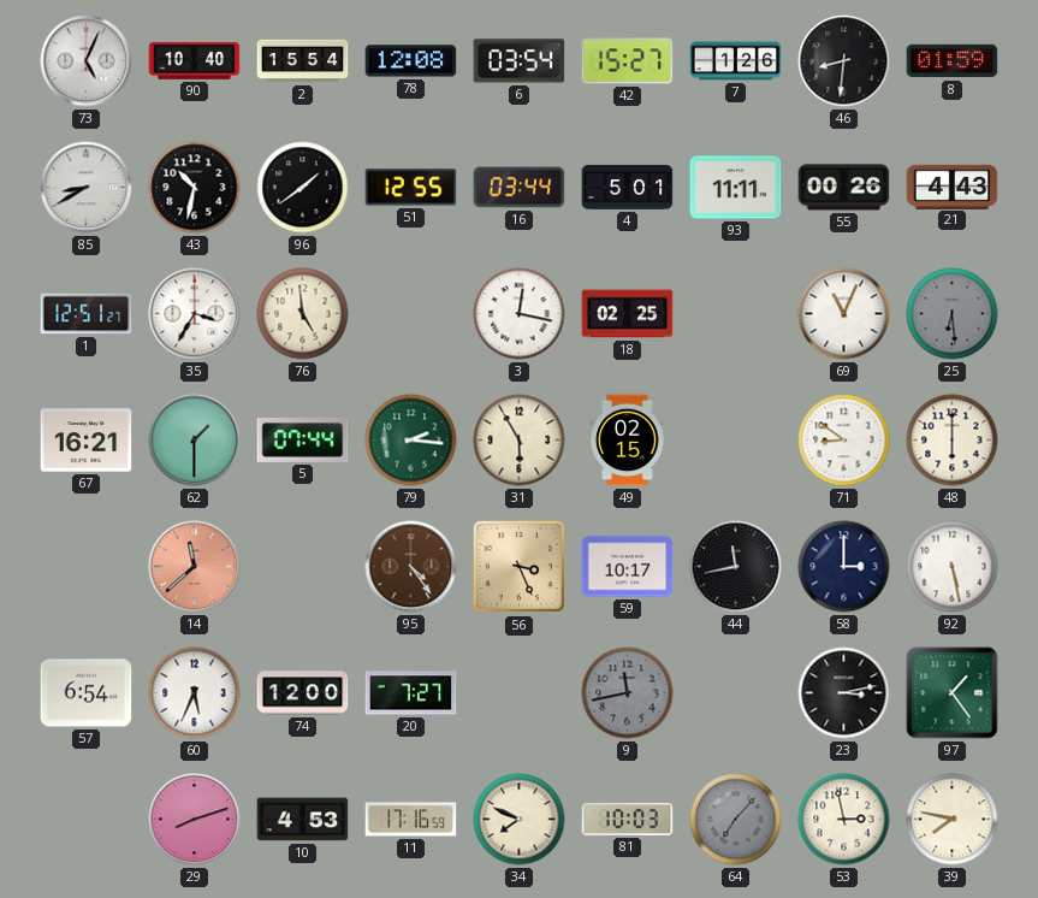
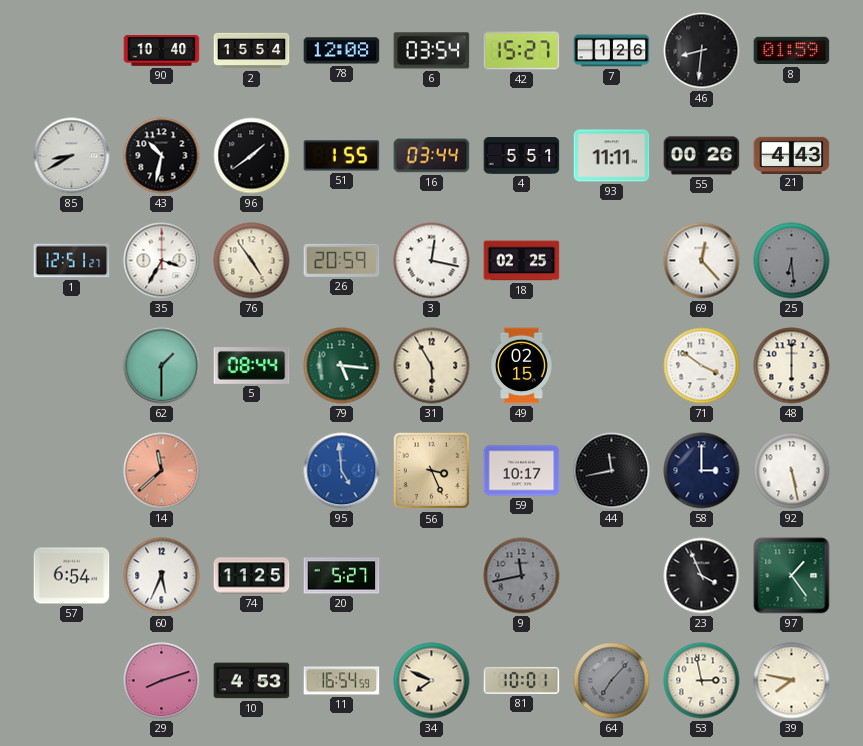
73: 5:04 -> none
51: 12:55 -> 1:55
4: 5:01 -> 5:51
76: 4:59 -> 4:54
26: none -> 20:59
69: 11:04 -> 12:23
67: 16:21 -> none
5: 07:44 -> 08:44
79: 2:16 -> 5:16
71: 8:51 -> 3:51
95: 4:24 -> 4:59
95 dial: brown -> blue
74: 12:00 -> 11:25
20: 7:27 -> 5:27
23: 3:13 -> 3:56
11: 17:16 -> 16:54
81: 10:03 -> 10:01
